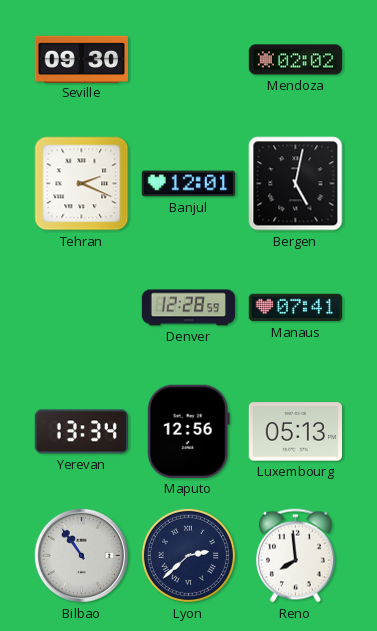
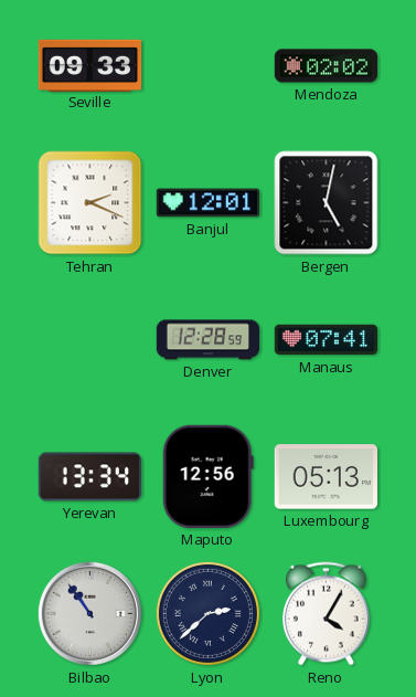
Seville: 09:30 -> 09:33
Reno: 7:59 -> 4:05
